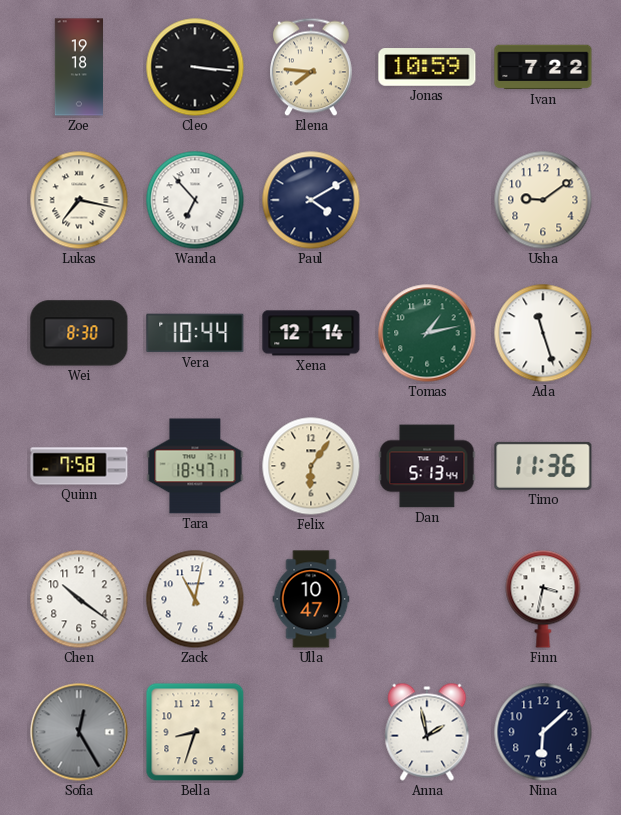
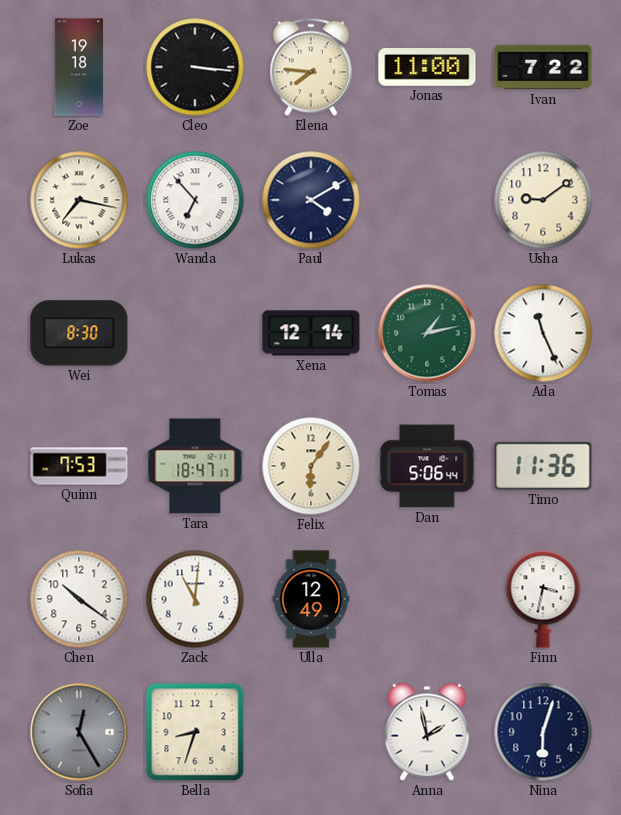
Jonas: 10:59 -> 11:00
Vera: 10:44 -> none
Ada: 11:27 -> 11:26
Quinn: 7:58 -> 7:53
Dan: 5:13 -> 5:06
Zack: 11:02 -> 11:01
Ulla: 10:47 -> 12:49
Nina: 6:08 -> 6:03
